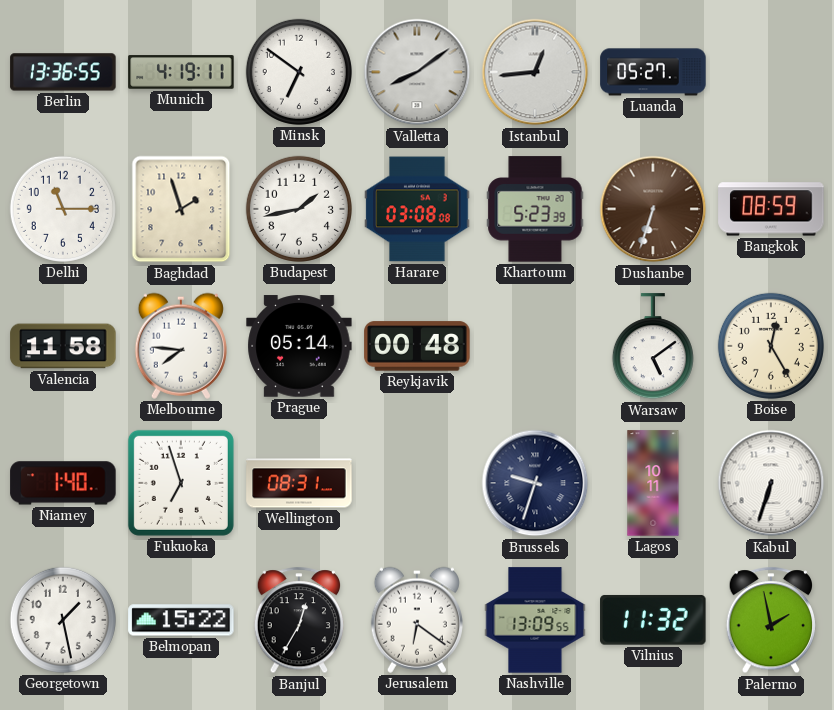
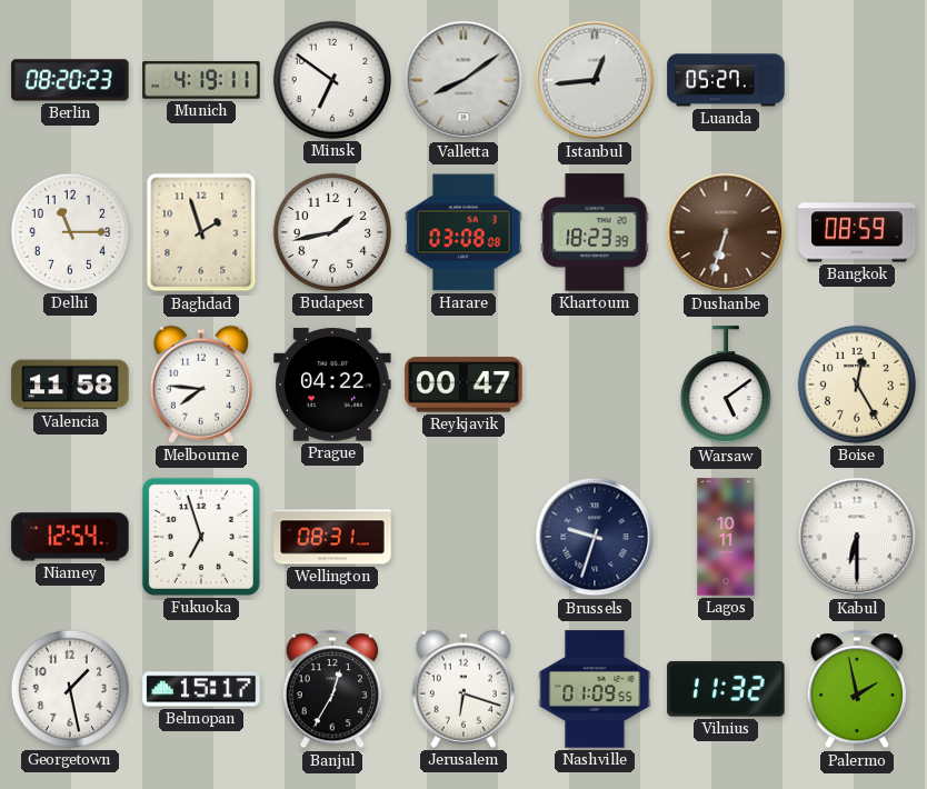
Berlin: 13:36 -> 08:20
Khartoum: 5:23 -> 18:23
Prague: 05:14 -> 04:22
Reykjavik: 00:48 -> 00:47
Niamey: 1:40 -> 12:54
Kabul: 6:33 -> 6:30
Belmopan: 15:22 -> 15:17
Jerusalem: 6:21 -> 6:18
Nashville: 13:09 -> 01:09
